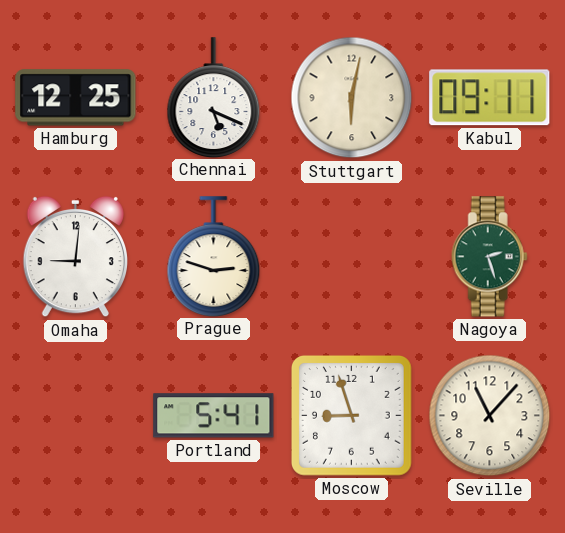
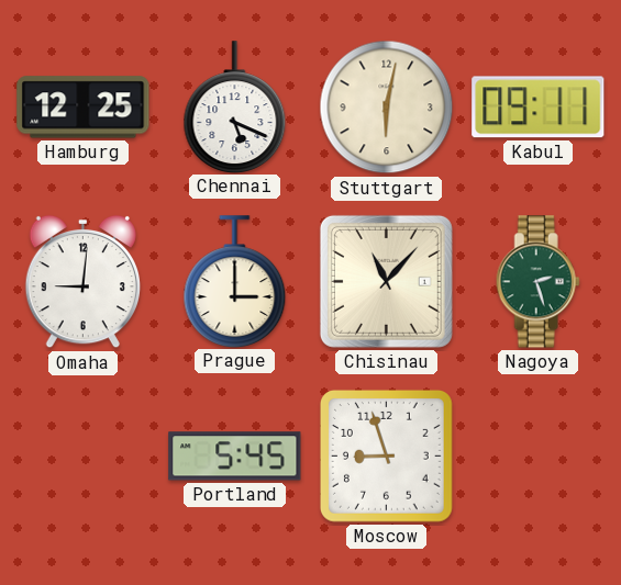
Prague: 2:48 -> 3:00
Chisinau: none -> 11:07
Portland: 5:41 -> 5:45
Seville: 11:07 -> none
